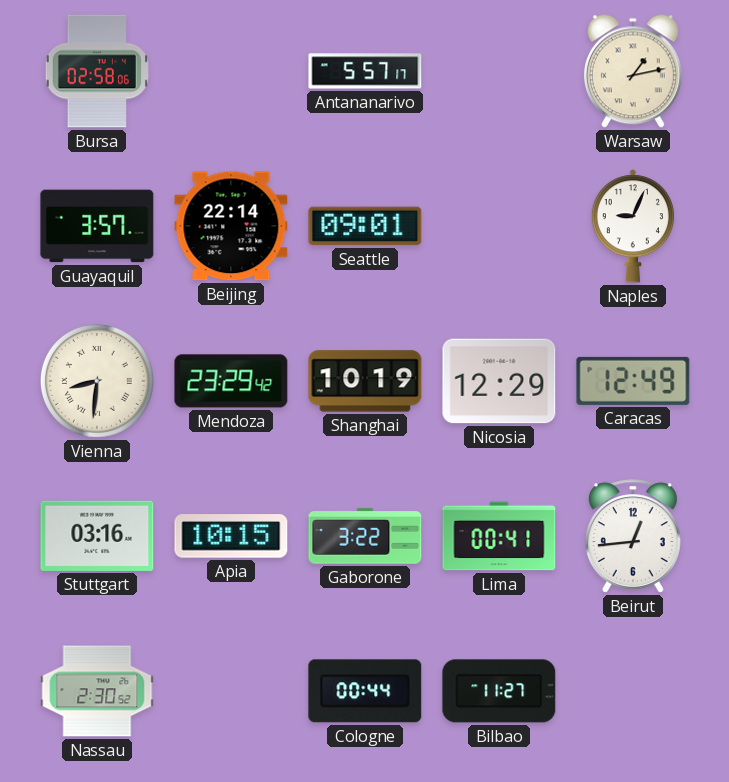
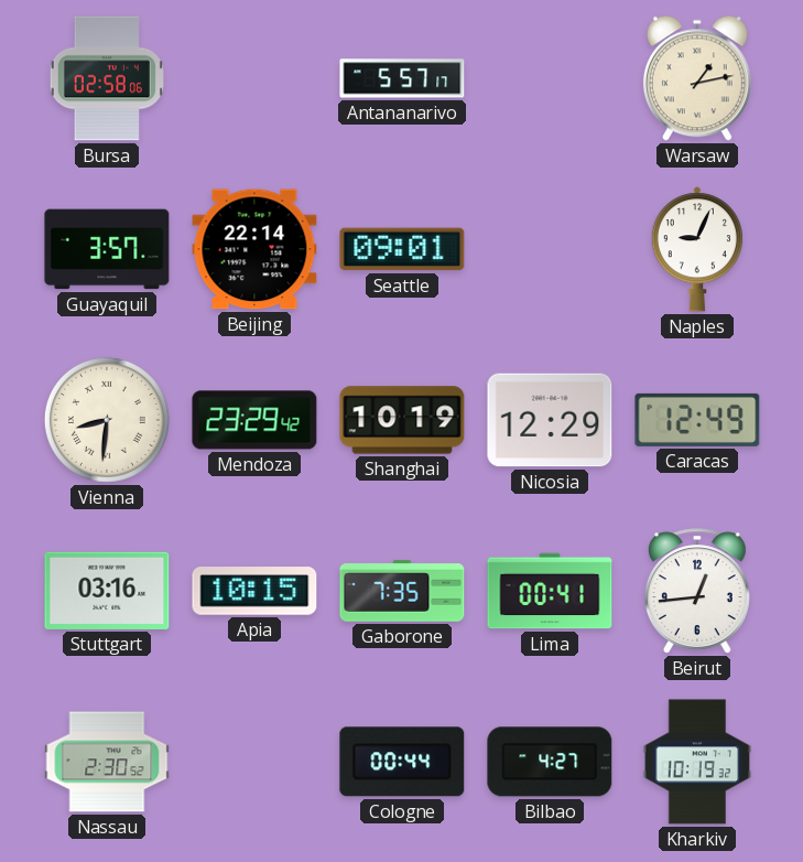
Gaborone: 3:22 -> 7:35
Bilbao: 11:27 -> 4:27
Kharkiv: none -> 10:19
